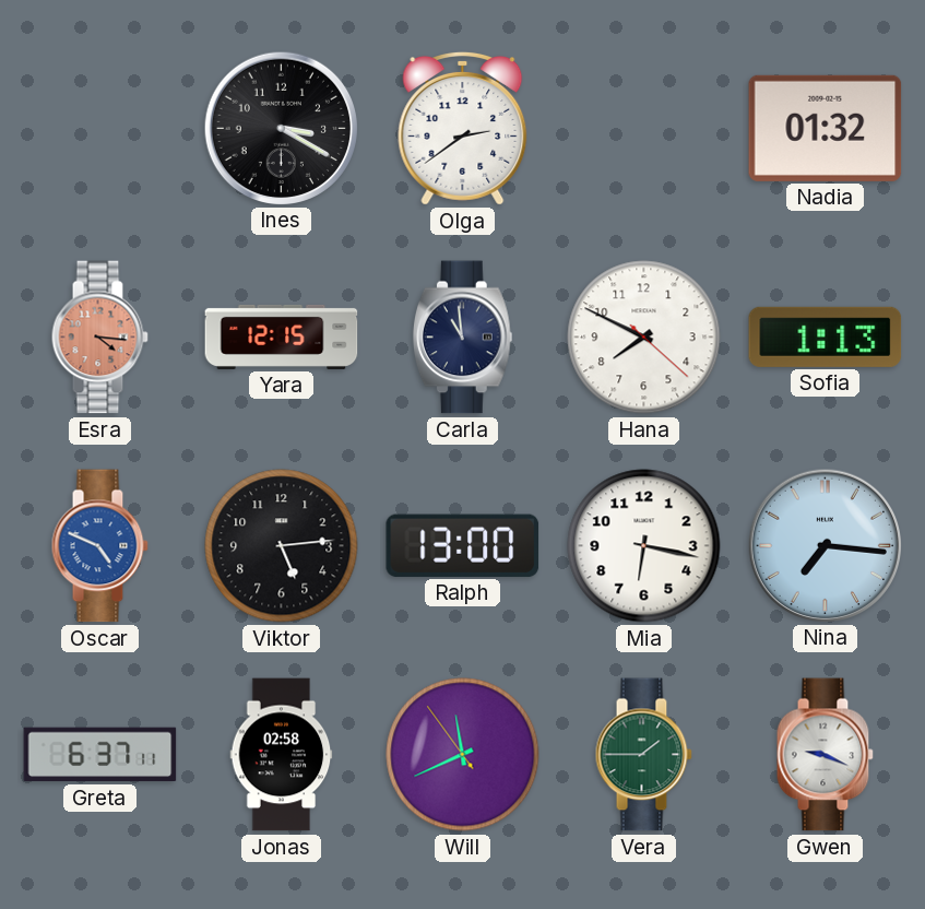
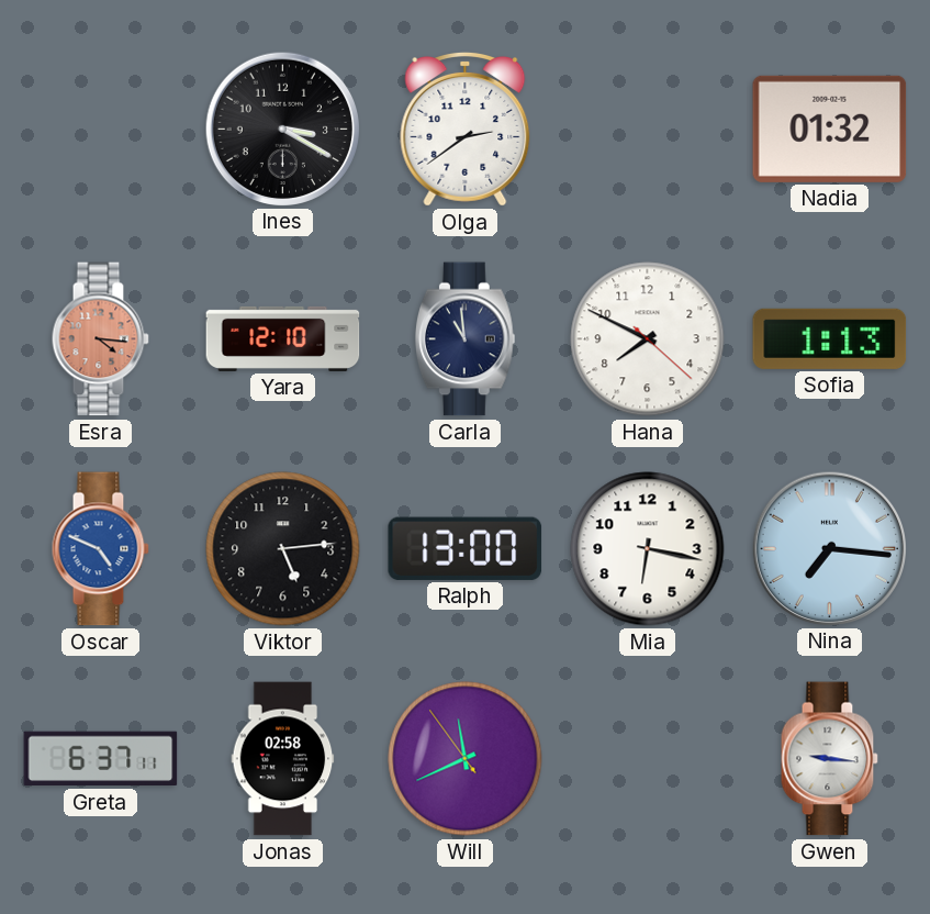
Yara: 12:15 -> 12:10
Vera: 1:45 -> none
Gwen: 9:19 -> 9:16
